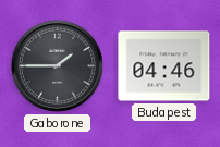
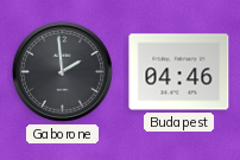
Gaborone: 1:45 -> 1:59
